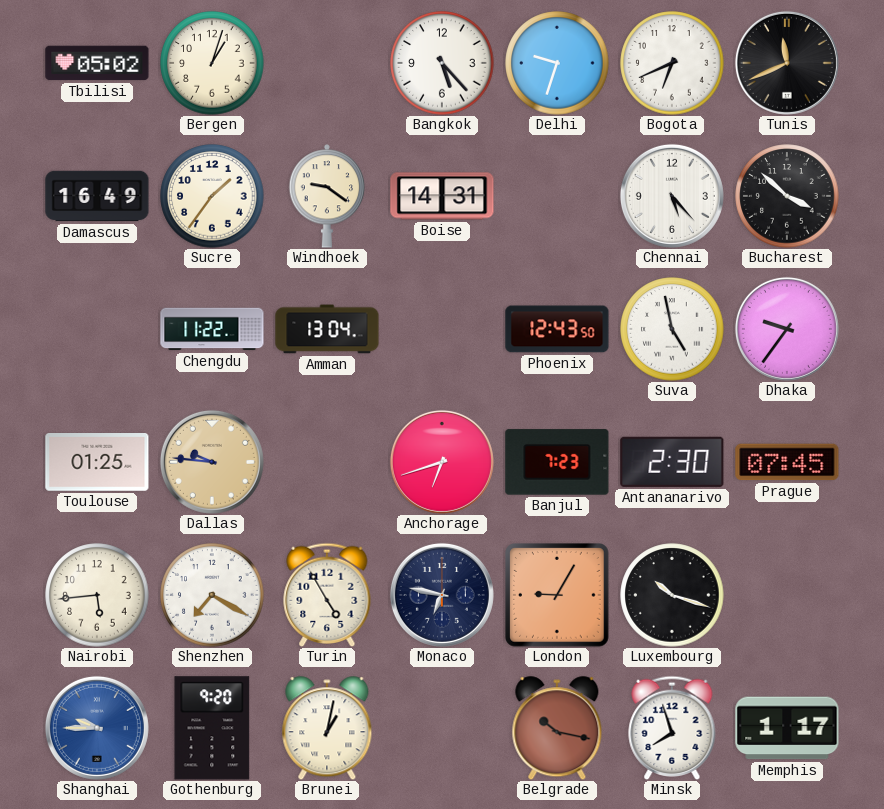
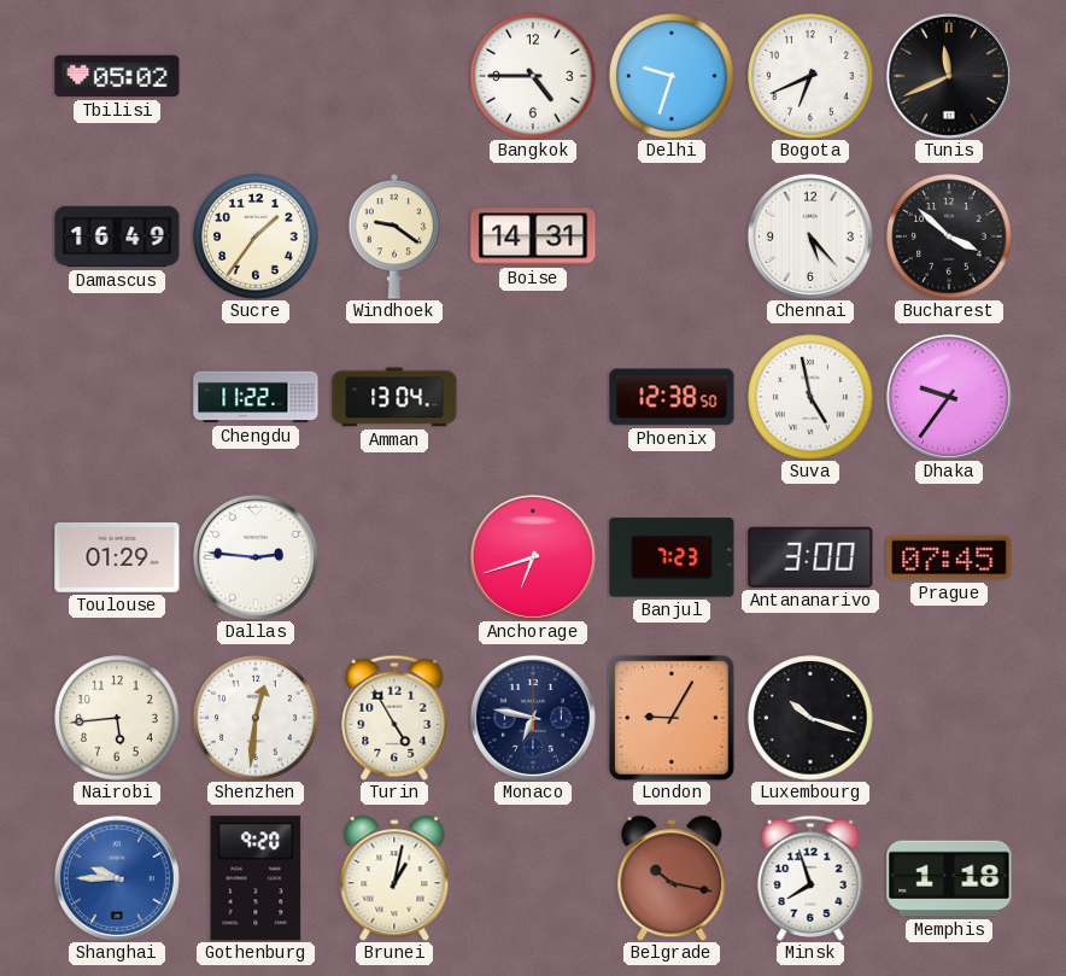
Bergen: 1:03 -> none
Bangkok: 5:23 -> 4:45
Phoenix: 12:43 -> 12:38
Toulouse: 01:25 -> 01:29
Dallas: 9:46 -> 2:46
Dallas dial: champagne -> white
Antananarivo: 2:30 -> 3:00
Shenzhen: 7:20 -> 12:31
Memphis: 1:17 -> 1:18
